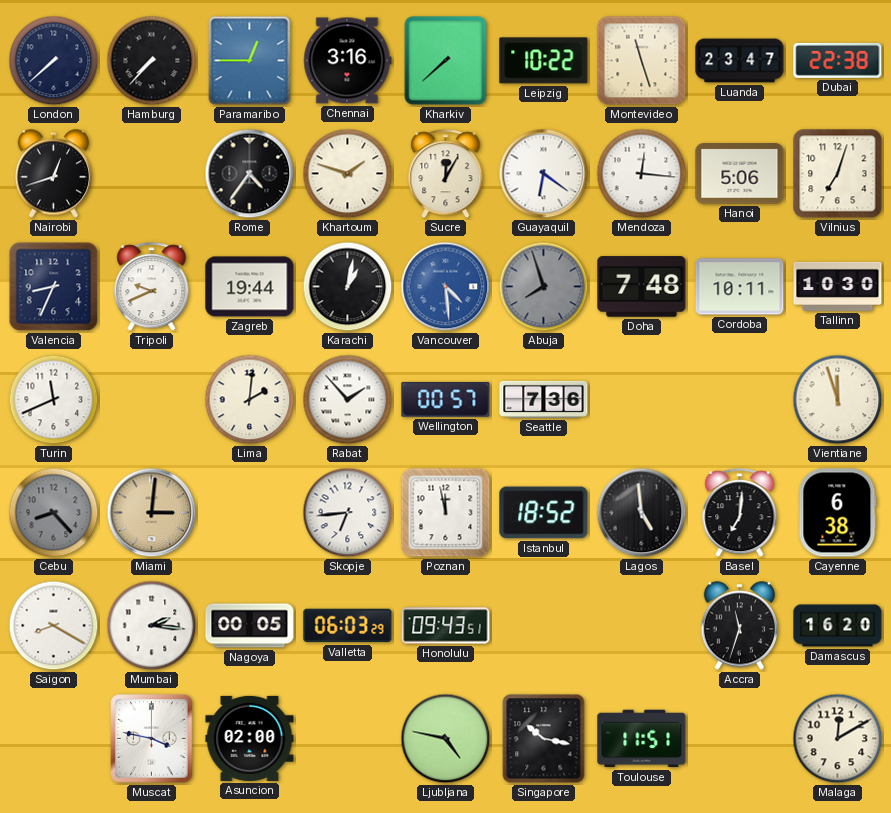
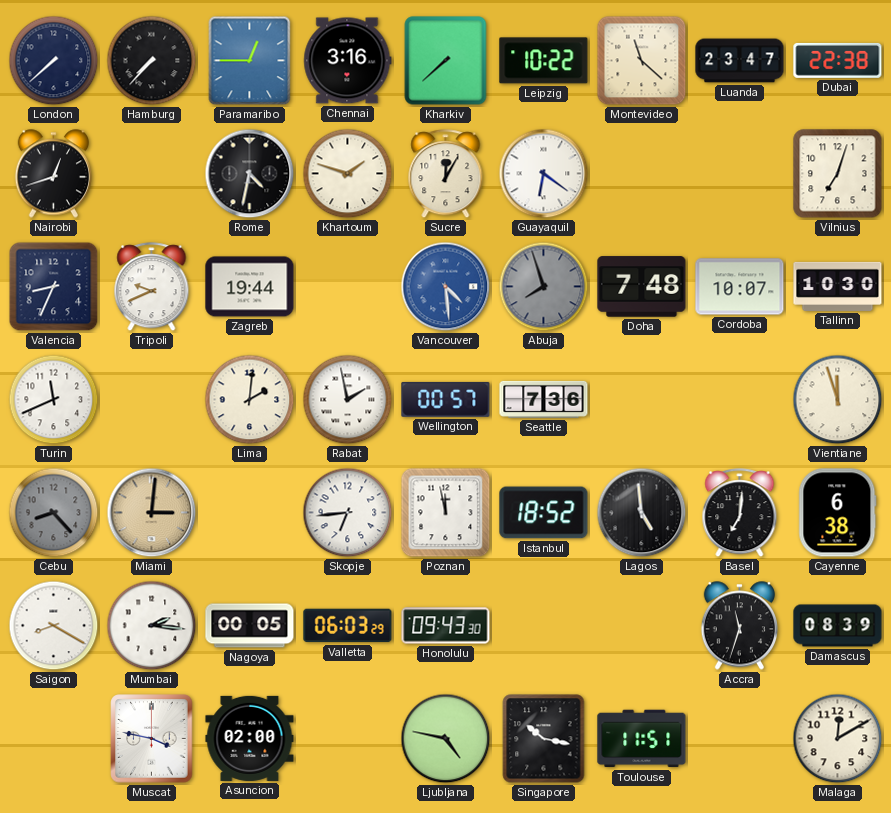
Montevideo: 11:27 -> 11:22
Rome: 4:36 -> 4:32
Mendoza: 12:16 -> none
Hanoi: 5:06 -> none
Karachi: 1:02 -> none
Cordoba: 10:11 -> 10:07
Rabat: 1:53 -> 1:58
Honolulu: 09:43:51 -> 09:43:30
Damascus: 16:20 -> 08:39
